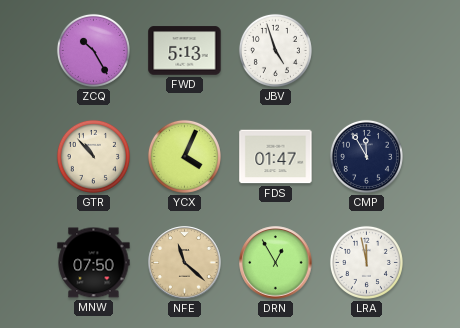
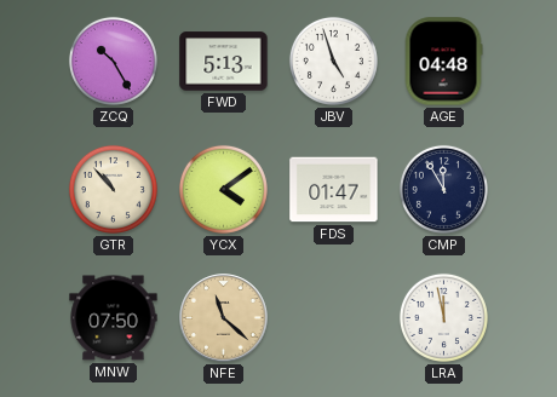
AGE: none -> 04:48
YCX: 4:04 -> 4:09
DRN: 12:55 -> none
